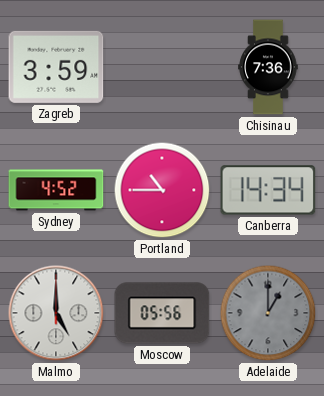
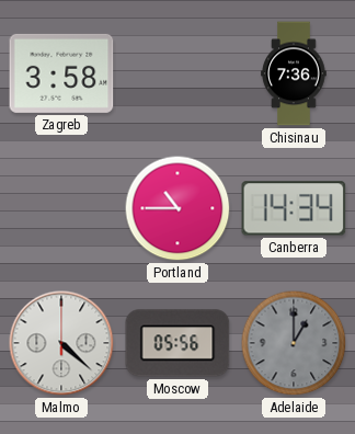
Zagreb: 3:59 -> 3:58
Sydney: 4:52 -> none
Malmo: 5:00 -> 4:22
